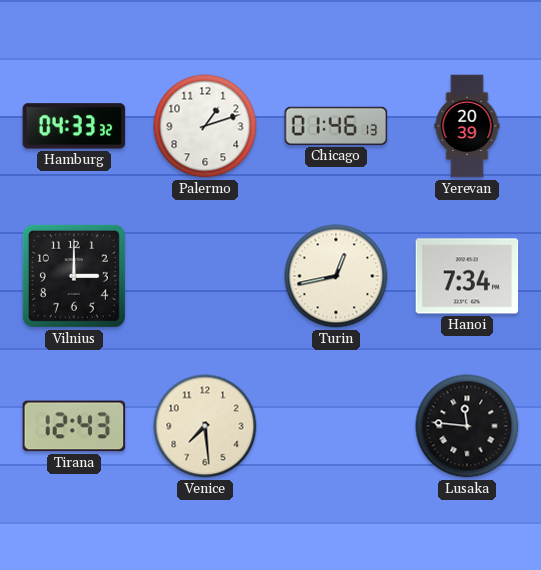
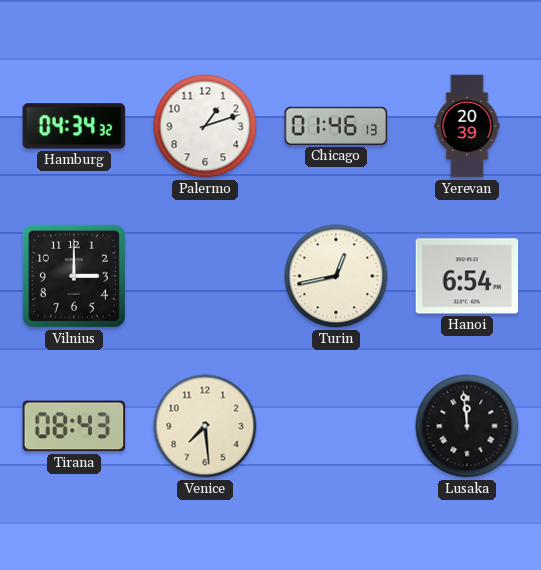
Hamburg: 04:33 -> 04:34
Hanoi: 7:34 -> 6:54
Tirana: 12:43 -> 08:43
Lusaka: 11:46 -> 11:59
